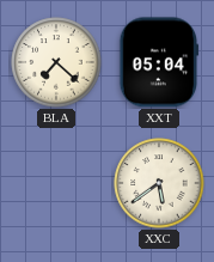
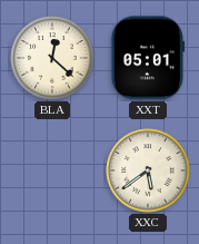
BLA: 7:22 -> 12:22
XXT: 05:04 -> 05:01
